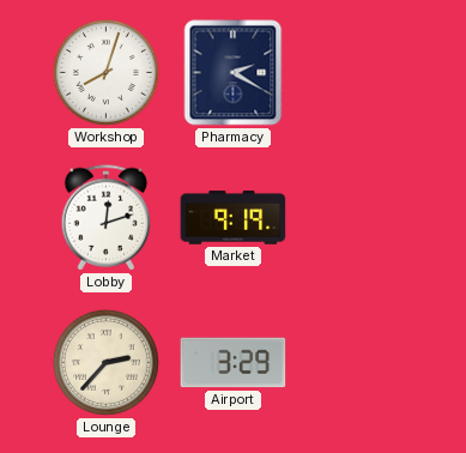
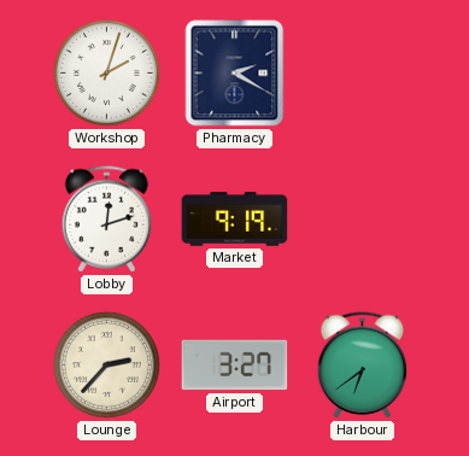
Workshop: 8:03 -> 2:03
Airport: 3:29 -> 3:27
Harbour: none -> 6:39
